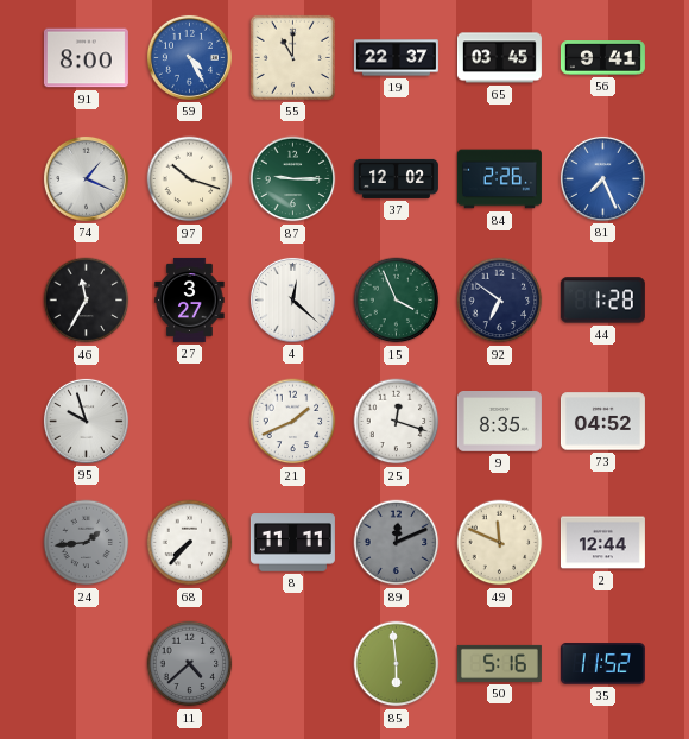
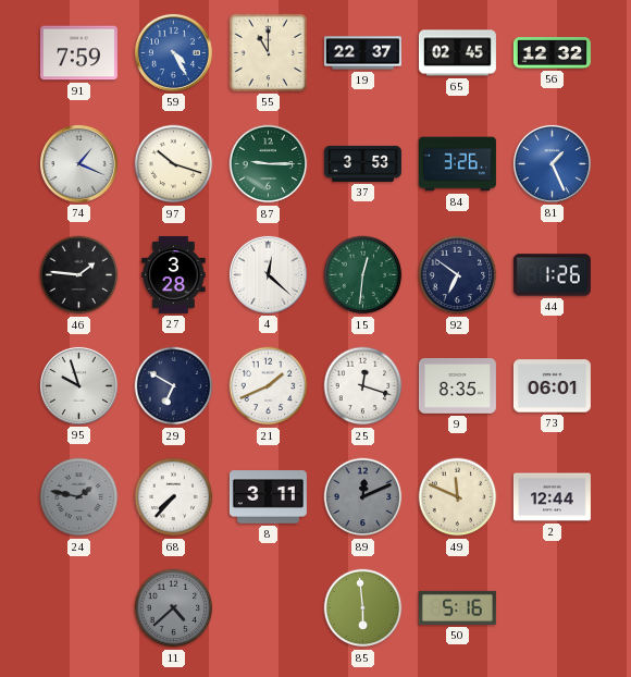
91: 8:00 -> 7:59
65: 03:45 -> 02:45
56: 9:41 -> 12:32
37: 12:02 -> 3:53
84: 2:26 -> 3:26
81: 7:26 -> 1:26
46: 11:35 -> 1:46
27: 3:27 -> 3:28
15: 3:56 -> 12:31
44: 1:28 -> 1:26
29: none -> 6:50
73: 04:52 -> 06:01
24: 1:44 -> 1:47
8: 11:11 -> 3:11
35: 11:52 -> none
